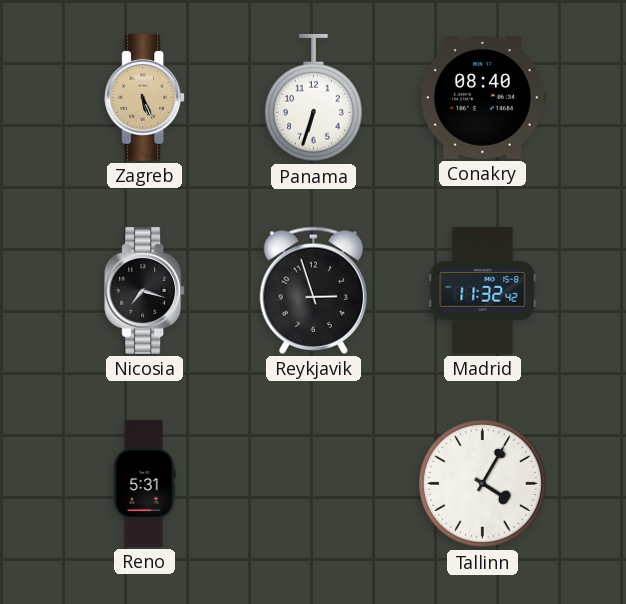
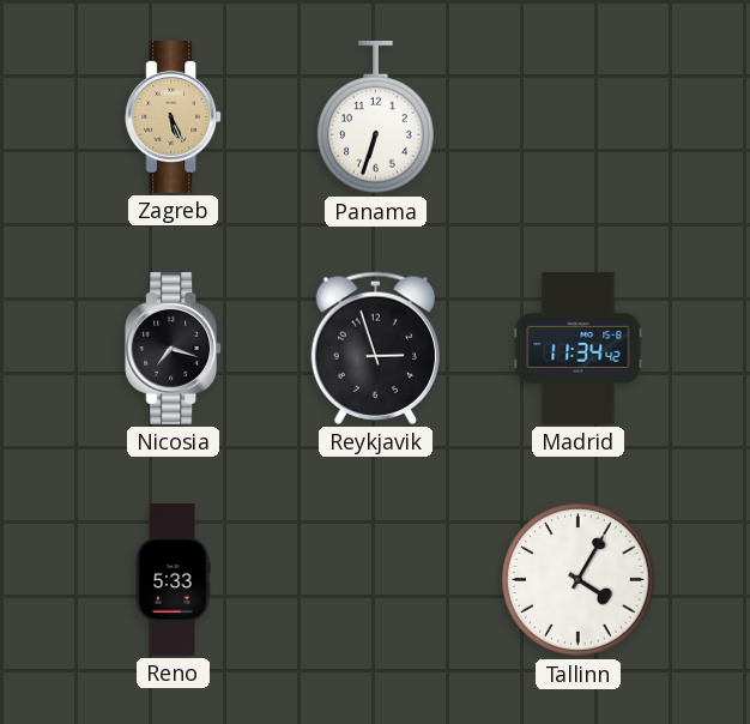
Conakry: 08:40 -> none
Madrid: 11:32 -> 11:34
Reno: 5:31 -> 5:33
